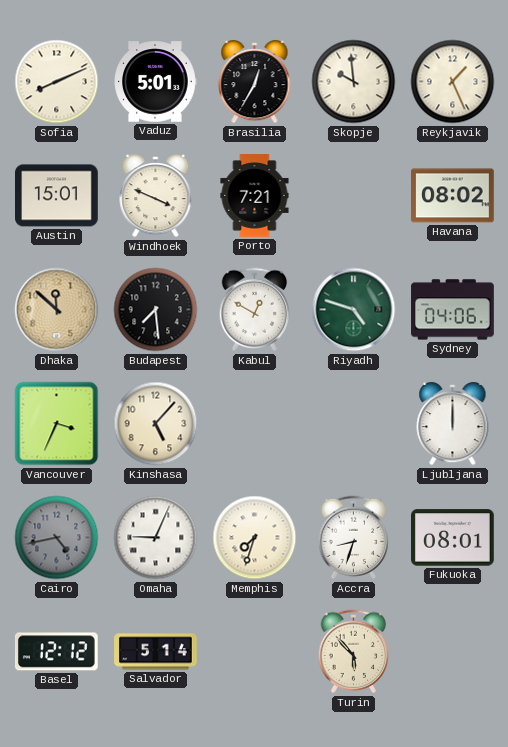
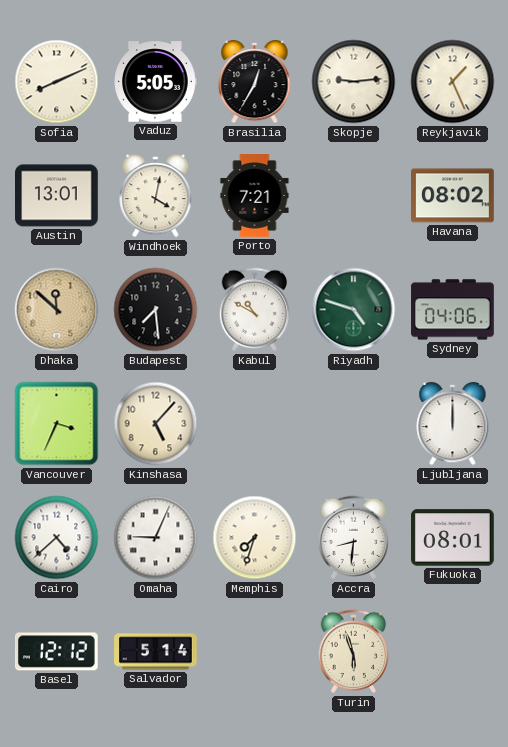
Vaduz: 5:01 -> 5:05
Skopje: 9:59 -> 9:14
Austin: 15:01 -> 13:01
Windhoek: 3:49 -> 4:02
Kabul: 12:50 -> 10:50
Cairo: 4:43 -> 4:38
Cairo dial: grey -> white
Accra: 8:33 -> 8:31
Turin: 5:53 -> 5:57
